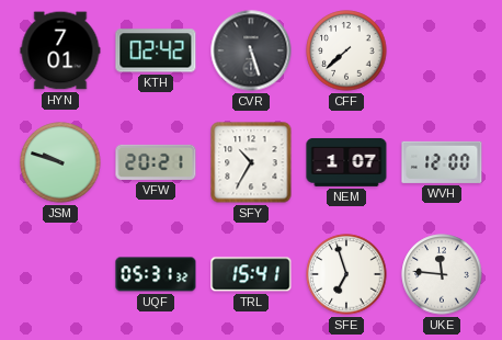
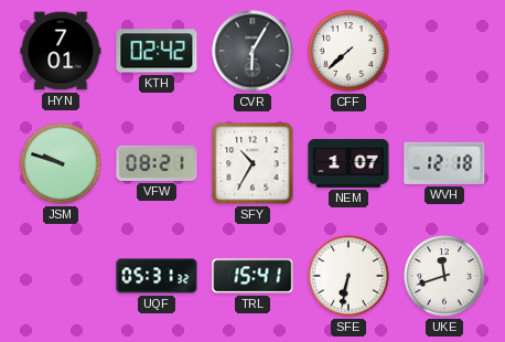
CVR: 5:27 -> 6:05
VFW: 20:21 -> 08:21
WVH: 12:00 -> 12:18
SFE: 6:57 -> 6:32
UKE: 11:46 -> 11:42
